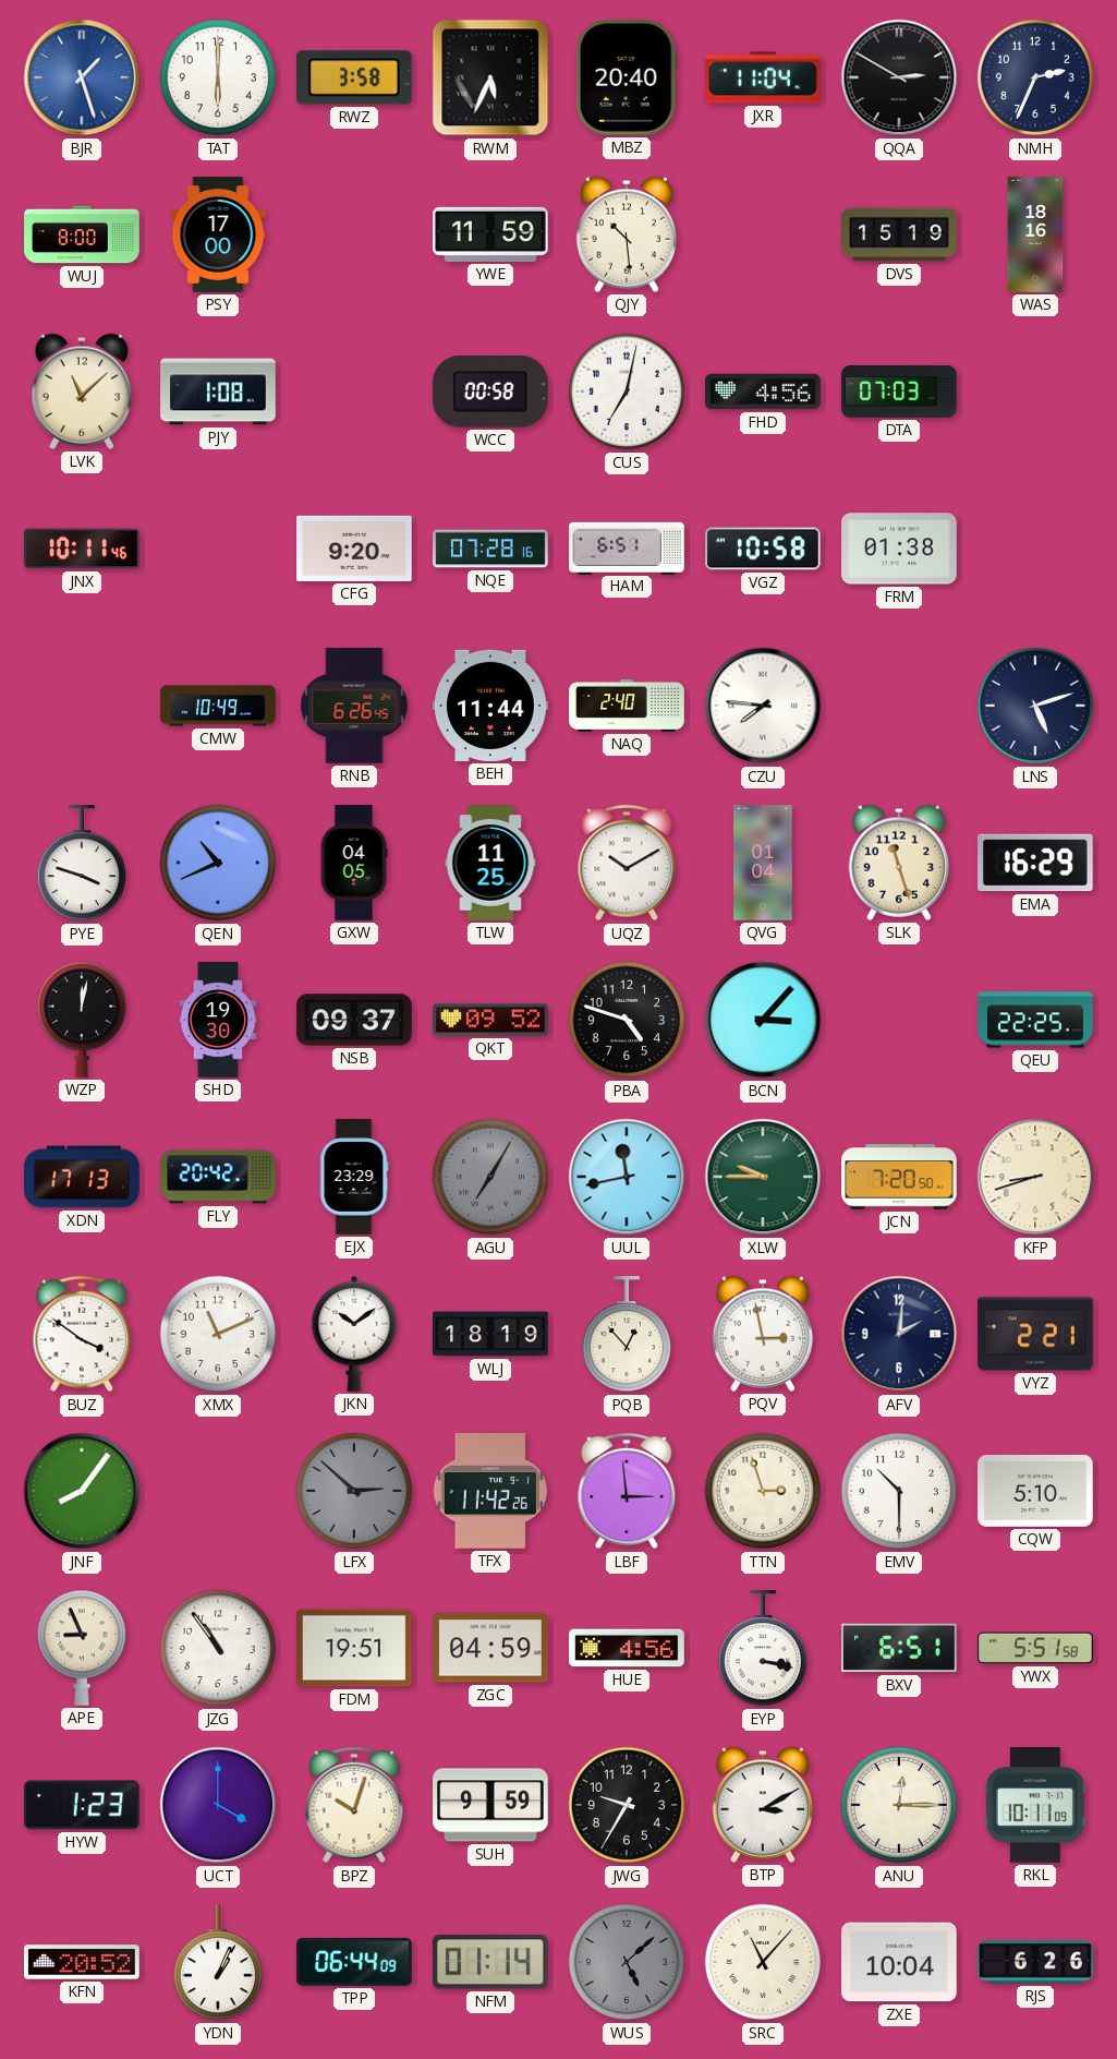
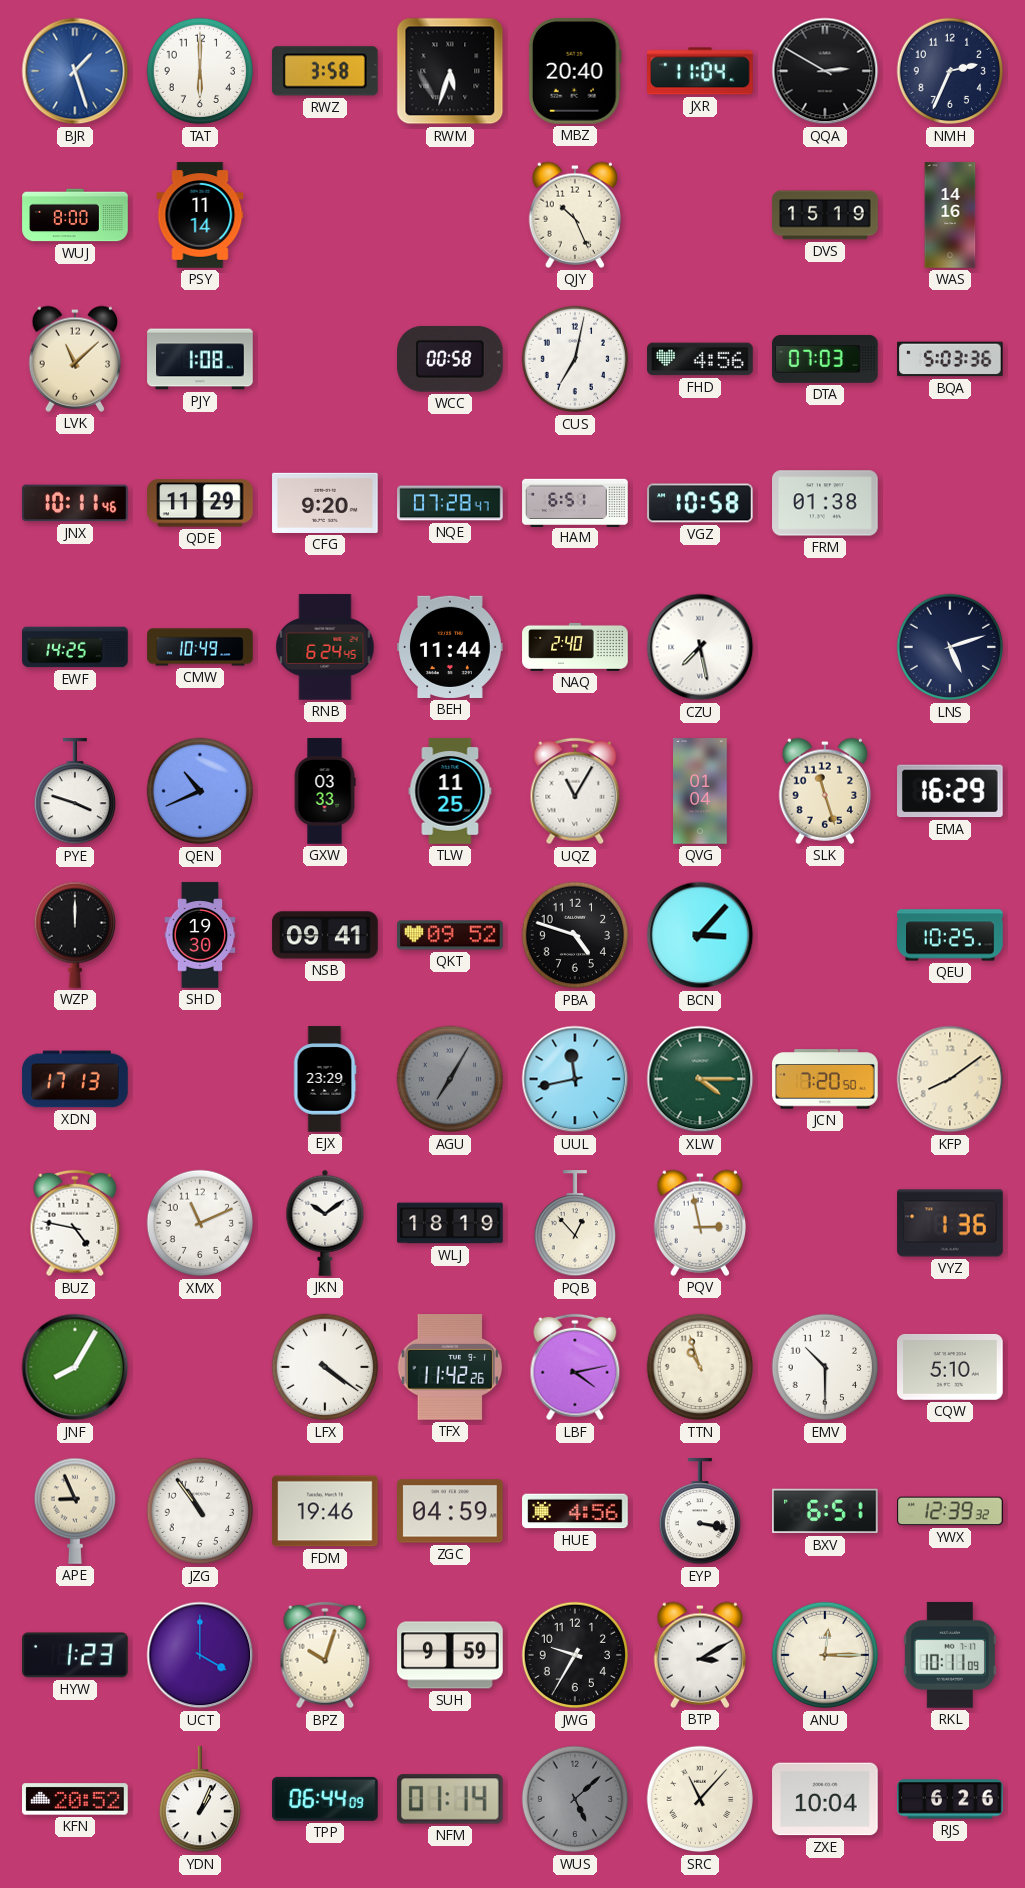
RWM: 5:34 -> 5:33
PSY: 17:00 -> 11:14
YWE: 11:59 -> none
QJY: 10:29 -> 10:26
WAS: 18:16 -> 14:16
BQA: none -> 5:03
QDE: none -> 11:29
NQE: 07:28:16 -> 07:28:47
EWF: none -> 14:25
RNB: 6:26 -> 6:24
CZU: 7:46 -> 7:28
GXW: 04:05 -> 03:33
UQZ: 10:10 -> 11:05
WZP: 12:02 -> 12:00
NSB: 09:37 -> 09:41
QEU: 22:25 -> 10:25
FLY: 20:42 -> none
XLW: 9:45 -> 4:15
KFP: 8:42 -> 8:09
BUZ: 3:51 -> 4:47
AFV: 2:01 -> none
VYZ: 2:21 -> 1:36
JNF: 8:06 -> 8:05
LFX: 2:52 -> 4:21
LFX dial: grey -> white
LBF: 2:59 -> 4:13
TTN: 2:57 -> 10:57
FDM: 19:51 -> 19:46
YWX: 5:51 -> 12:39
